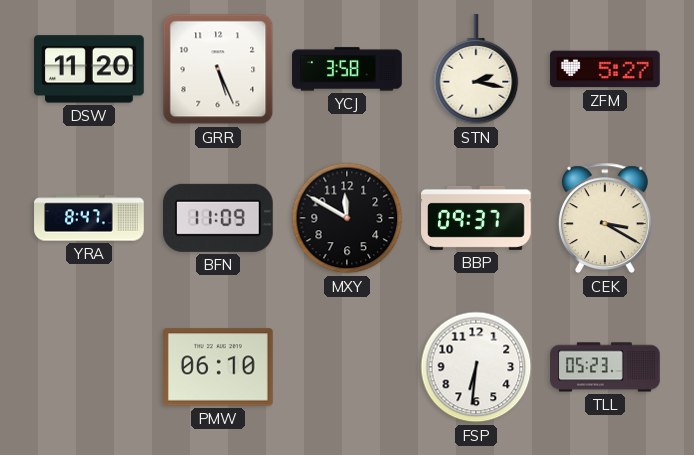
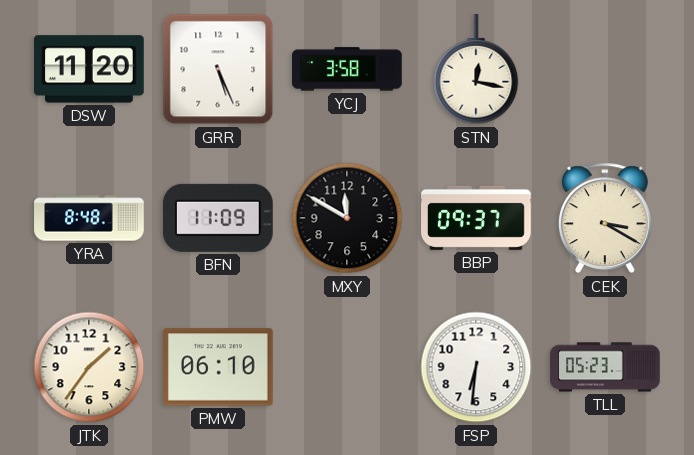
STN: 2:17 -> 12:17
ZFM: 5:27 -> none
YRA: 8:47 -> 8:48
JTK: none -> 1:36
